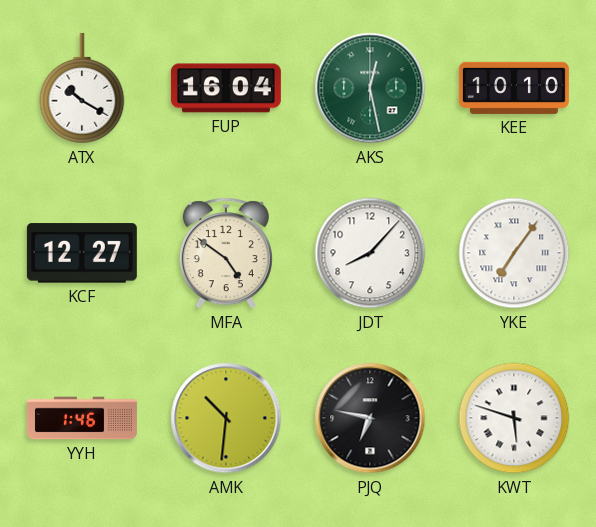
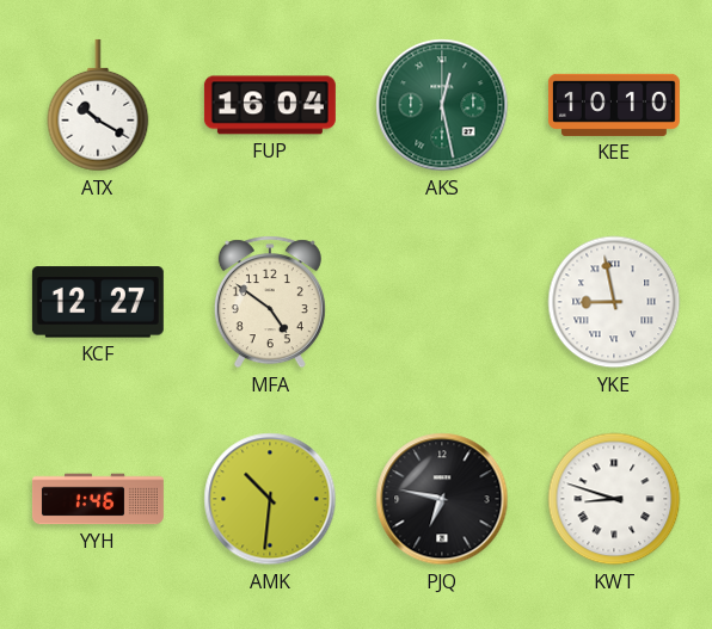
JDT: 8:07 -> none
YKE: 7:06 -> 8:58
KWT: 5:48 -> 8:48
